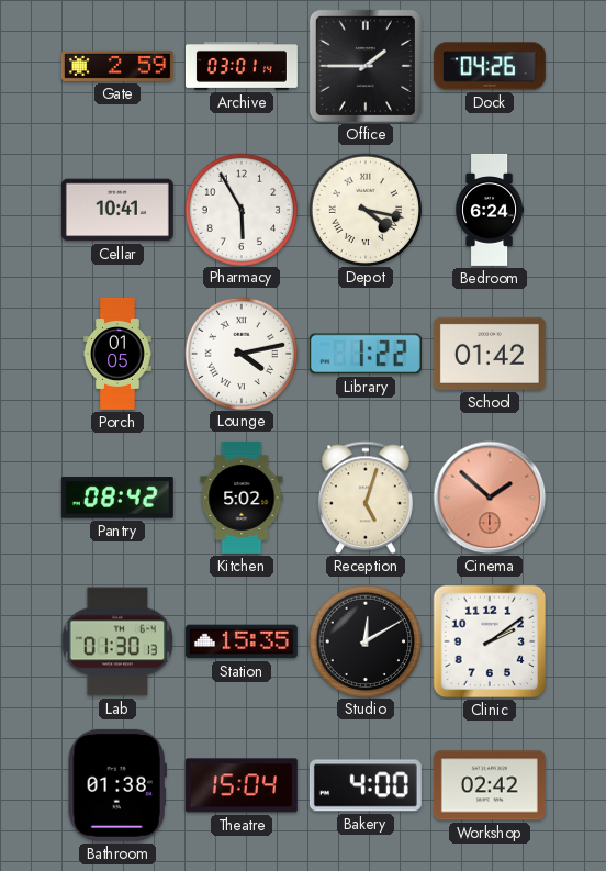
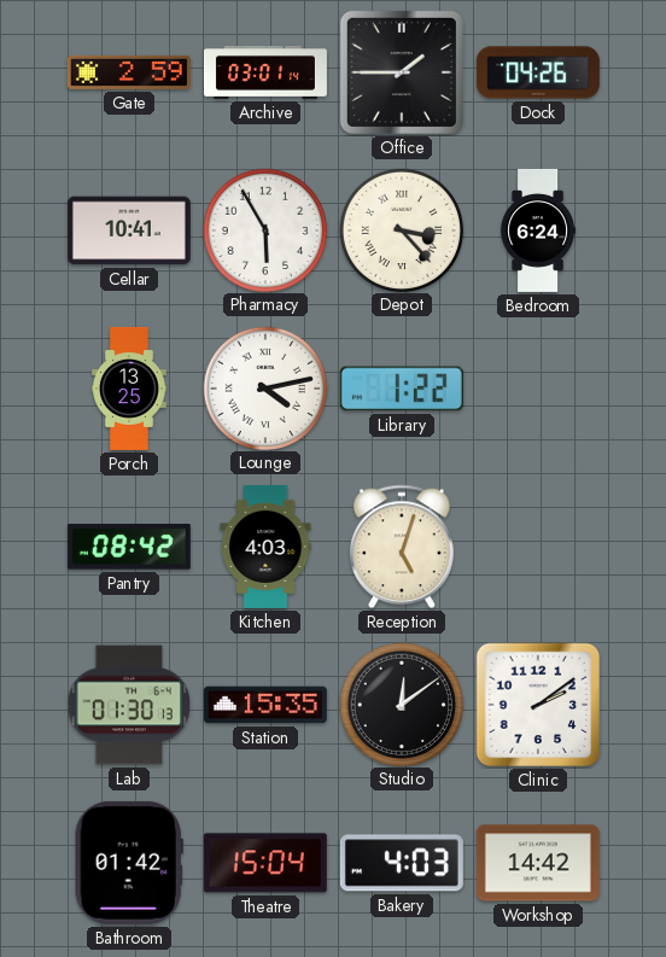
Depot: 4:17 -> 3:23
Porch: 01:05 -> 13:25
School: 01:42 -> none
Kitchen: 5:02 -> 4:03
Cinema: 1:52 -> none
Studio: 12:10 -> 12:09
Bathroom: 01:38 -> 01:42
Bakery: 4:00 -> 4:03
Workshop: 02:42 -> 14:42
